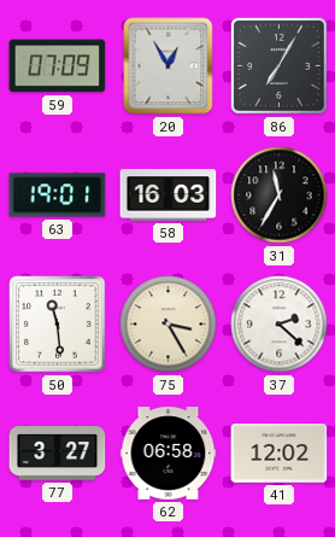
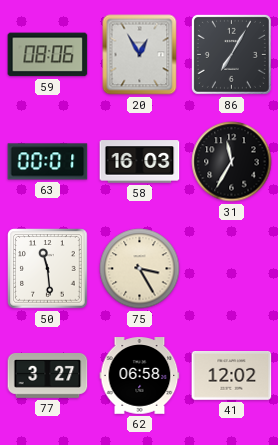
59: 07:09 -> 08:06
63: 19:01 -> 00:01
37: 2:22 -> none
